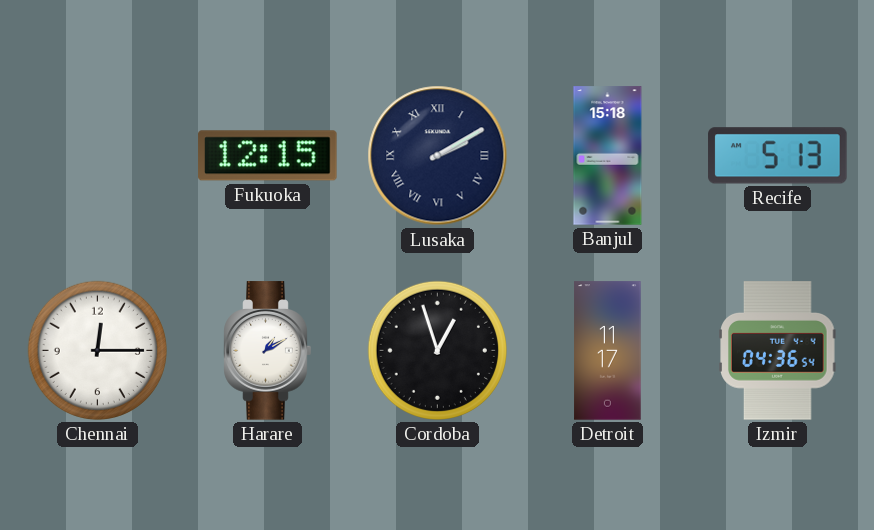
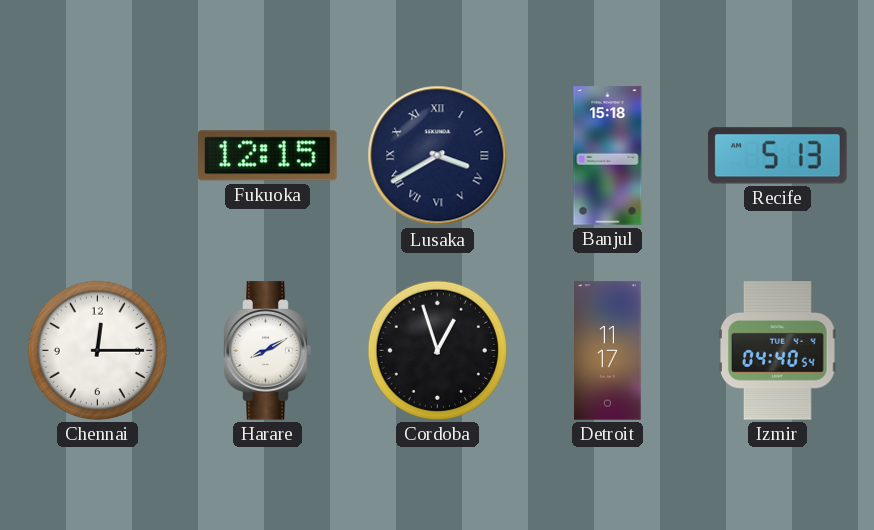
Lusaka: 2:10 -> 3:40
Harare: 1:10 -> 8:10
Izmir: 04:36 -> 04:40
